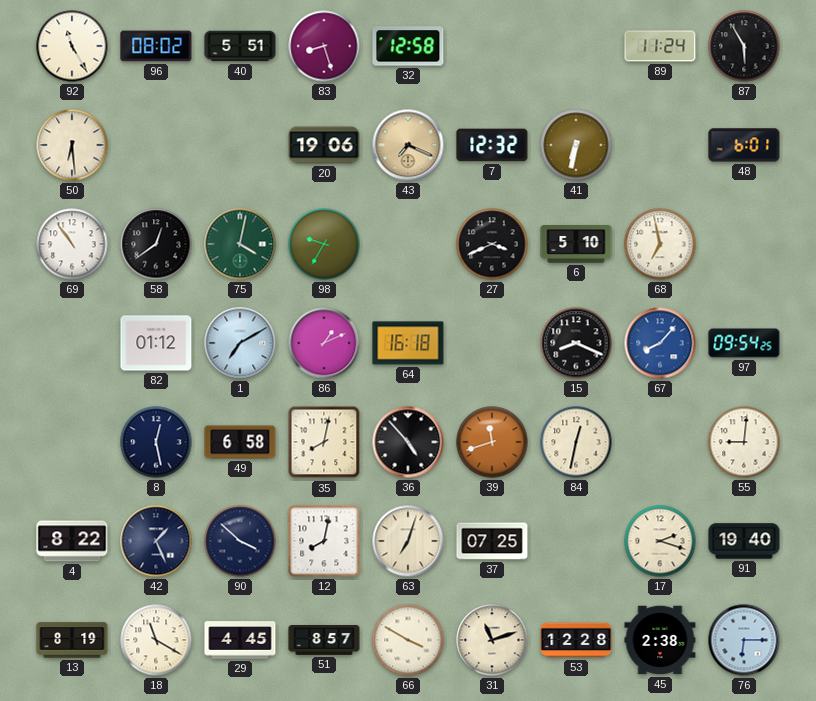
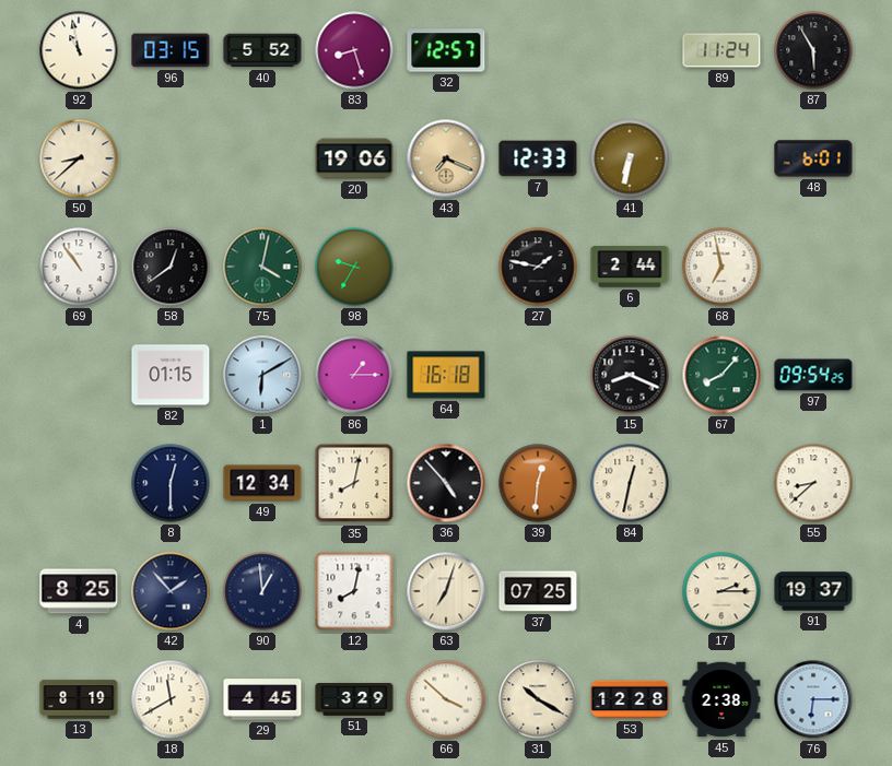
92: 11:25 -> 10:58
96: 08:02 -> 03:15
40: 5:51 -> 5:52
32: 12:58 -> 12:57
50: 6:29 -> 8:38
7: 12:32 -> 12:33
27: 3:41 -> 1:47
6: 5:10 -> 2:44
82: 01:12 -> 01:15
1: 7:10 -> 6:10
86: 1:11 -> 1:15
67 dial: blue -> green
8: 12:28 -> 12:30
49: 6:58 -> 12:34
39: 11:42 -> 12:31
55: 9:01 -> 8:38
4: 8:22 -> 8:25
42: 1:26 -> 1:53
90: 3:52 -> 12:59
17: 2:18 -> 2:15
91: 19:40 -> 19:37
18: 11:20 -> 11:40
51: 8:57 -> 3:29
66: 3:50 -> 3:52
31: 11:12 -> 10:20
